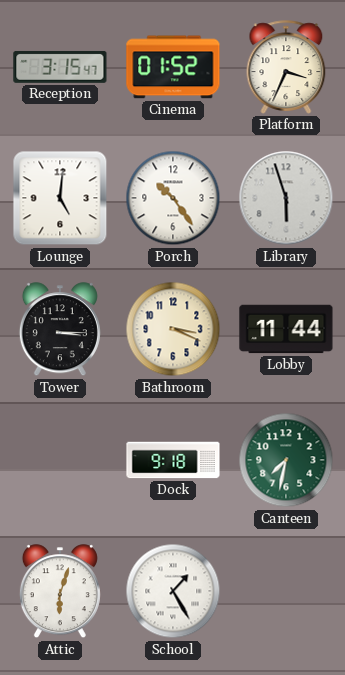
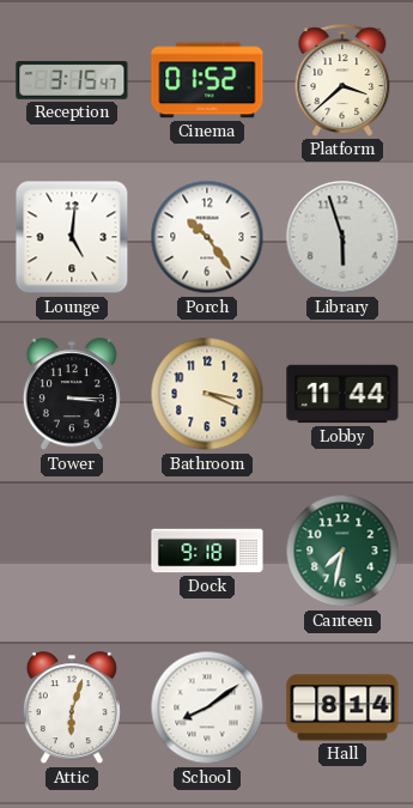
Platform: 3:34 -> 3:38
School: 1:25 -> 8:09
Hall: none -> 8:14
